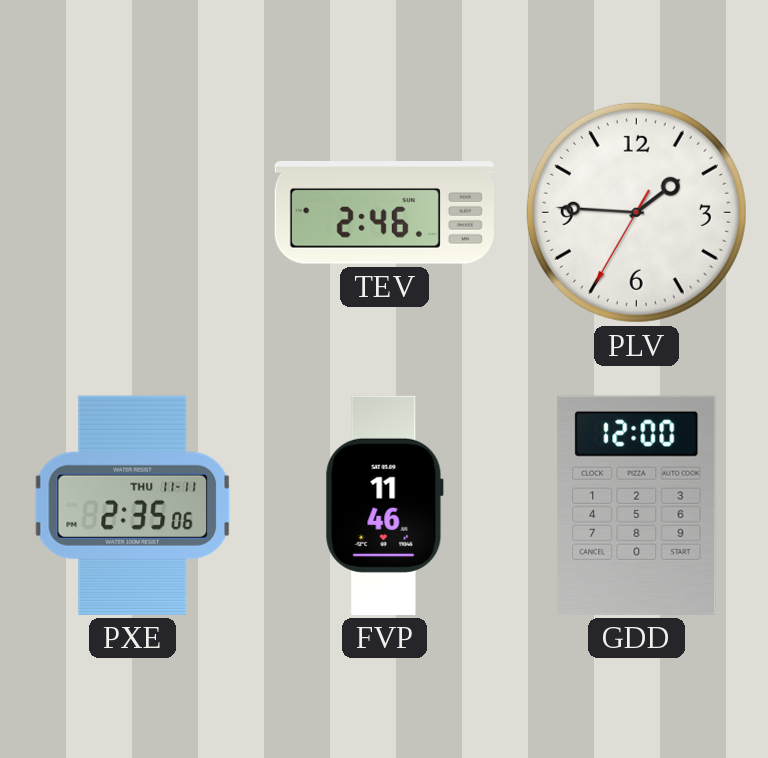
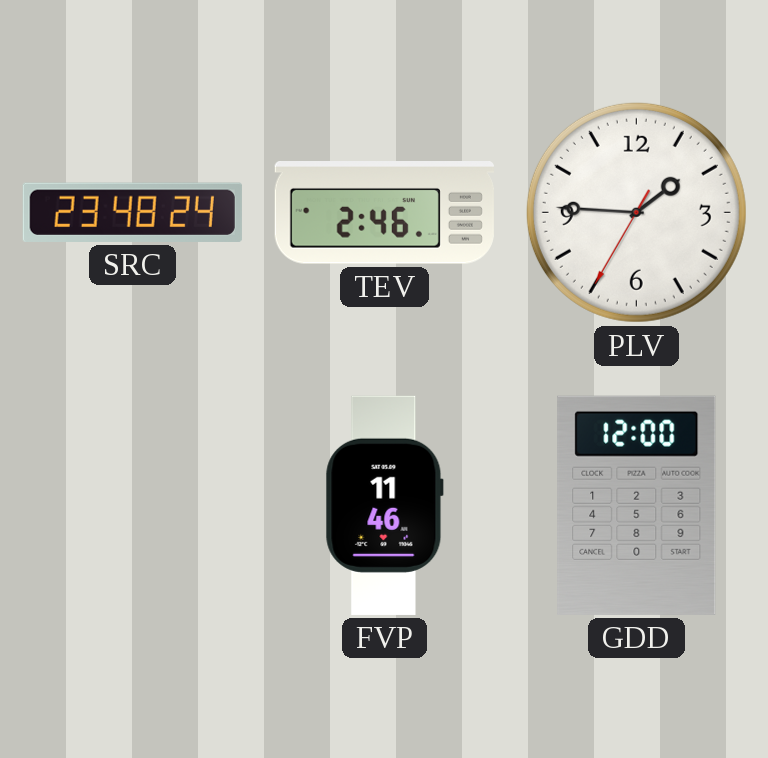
SRC: none -> 23:48
PXE: 2:35 -> none
